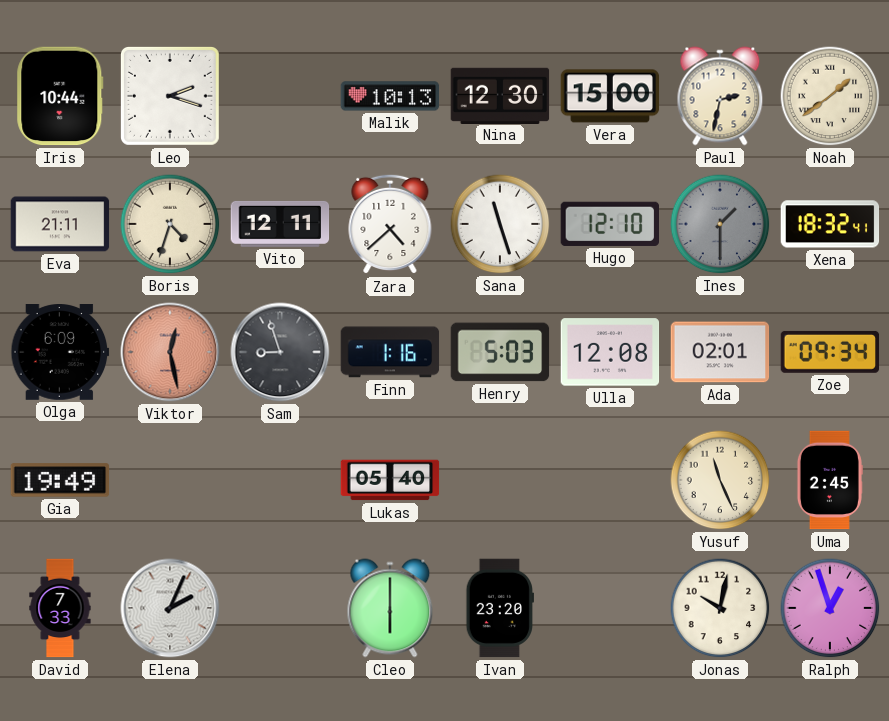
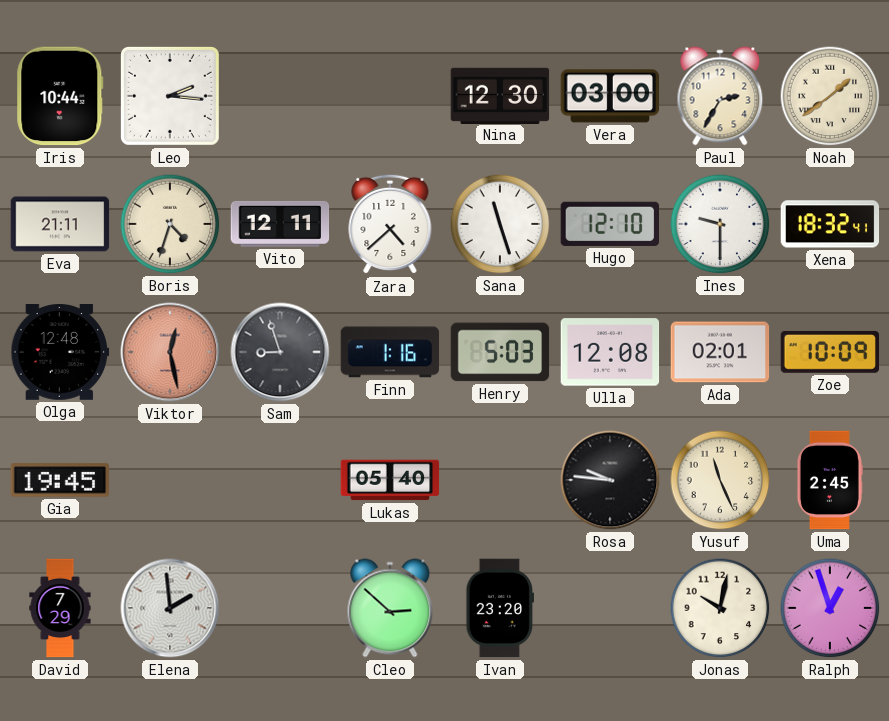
Leo: 2:18 -> 2:16
Malik: 10:13 -> none
Vera: 15:00 -> 03:00
Paul: 2:32 -> 2:35
Ines: 1:30 -> 9:30
Ines dial: grey -> white
Olga: 6:09 -> 12:48
Zoe: 09:34 -> 10:09
Gia: 19:49 -> 19:45
Rosa: none -> 9:46
David: 7:33 -> 7:29
Elena: 2:04 -> 1:59
Cleo: 6:00 -> 2:52
